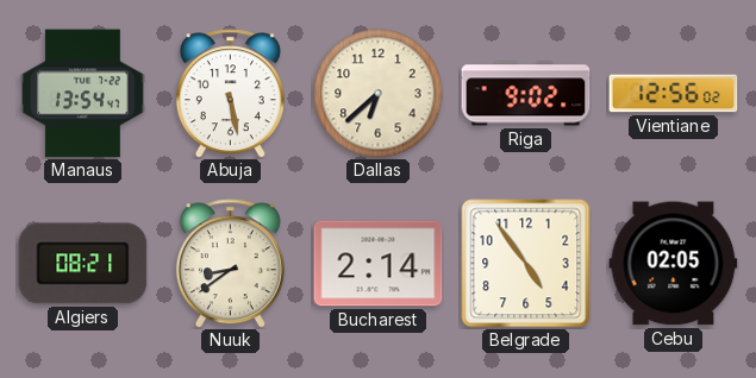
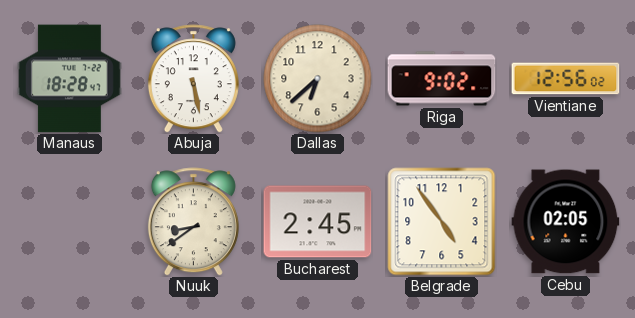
Manaus: 13:54 -> 18:28
Algiers: 08:21 -> none
Bucharest: 2:14 -> 2:45
